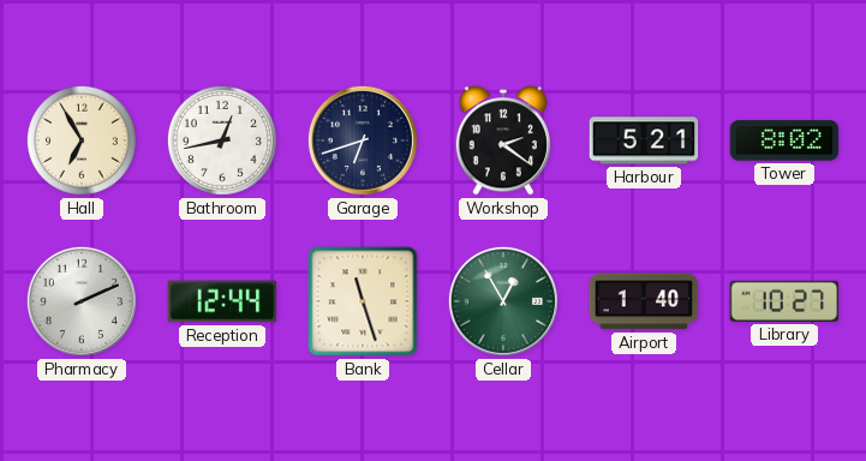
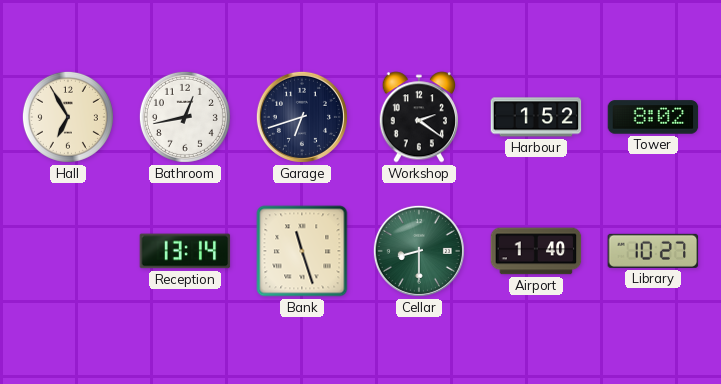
Harbour: 5:21 -> 1:52
Pharmacy: 2:11 -> none
Reception: 12:44 -> 13:14
Cellar: 12:55 -> 8:30
